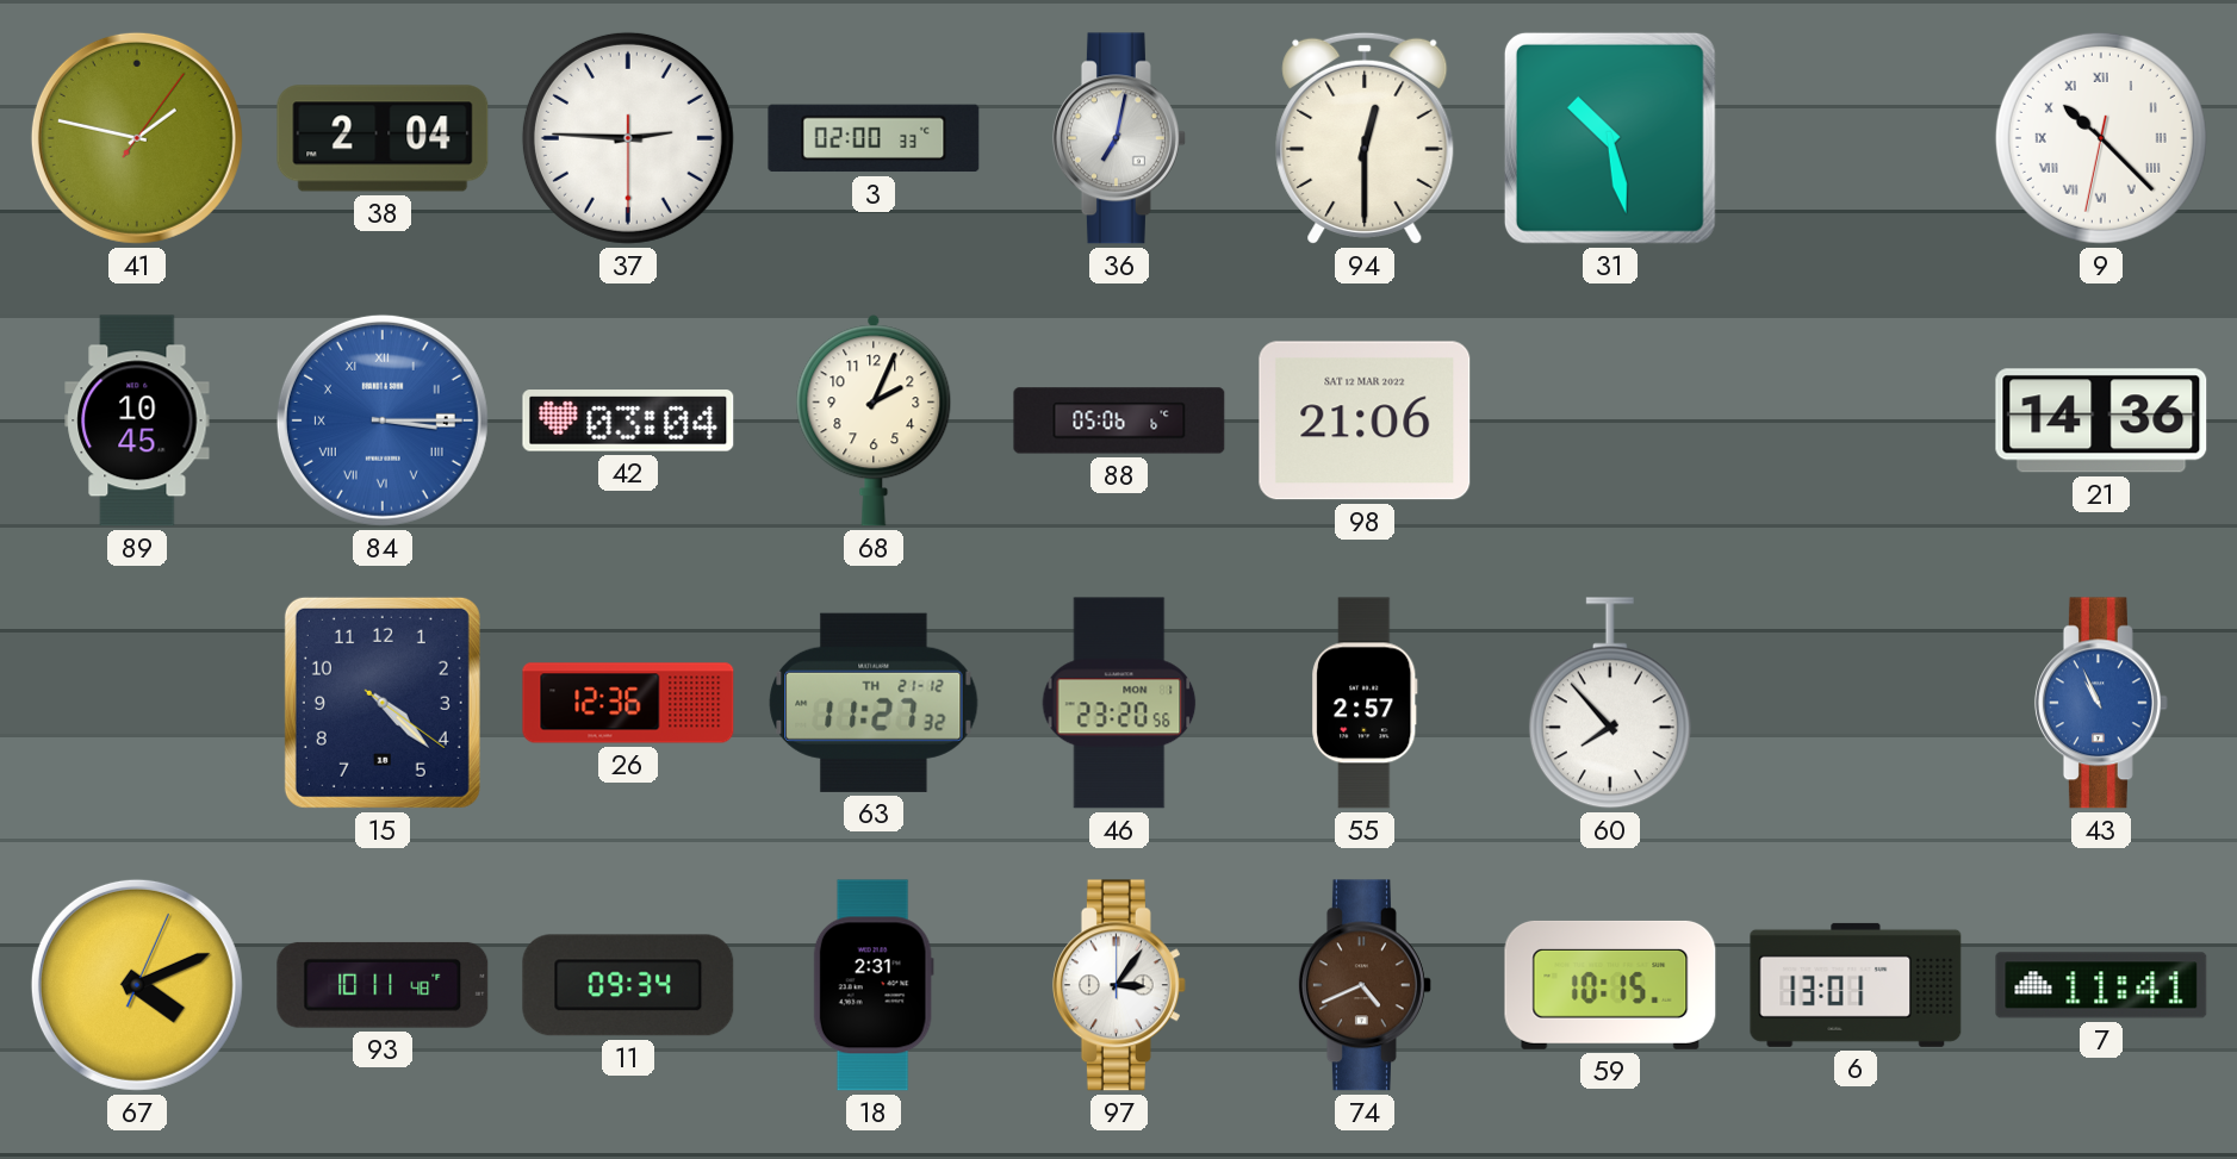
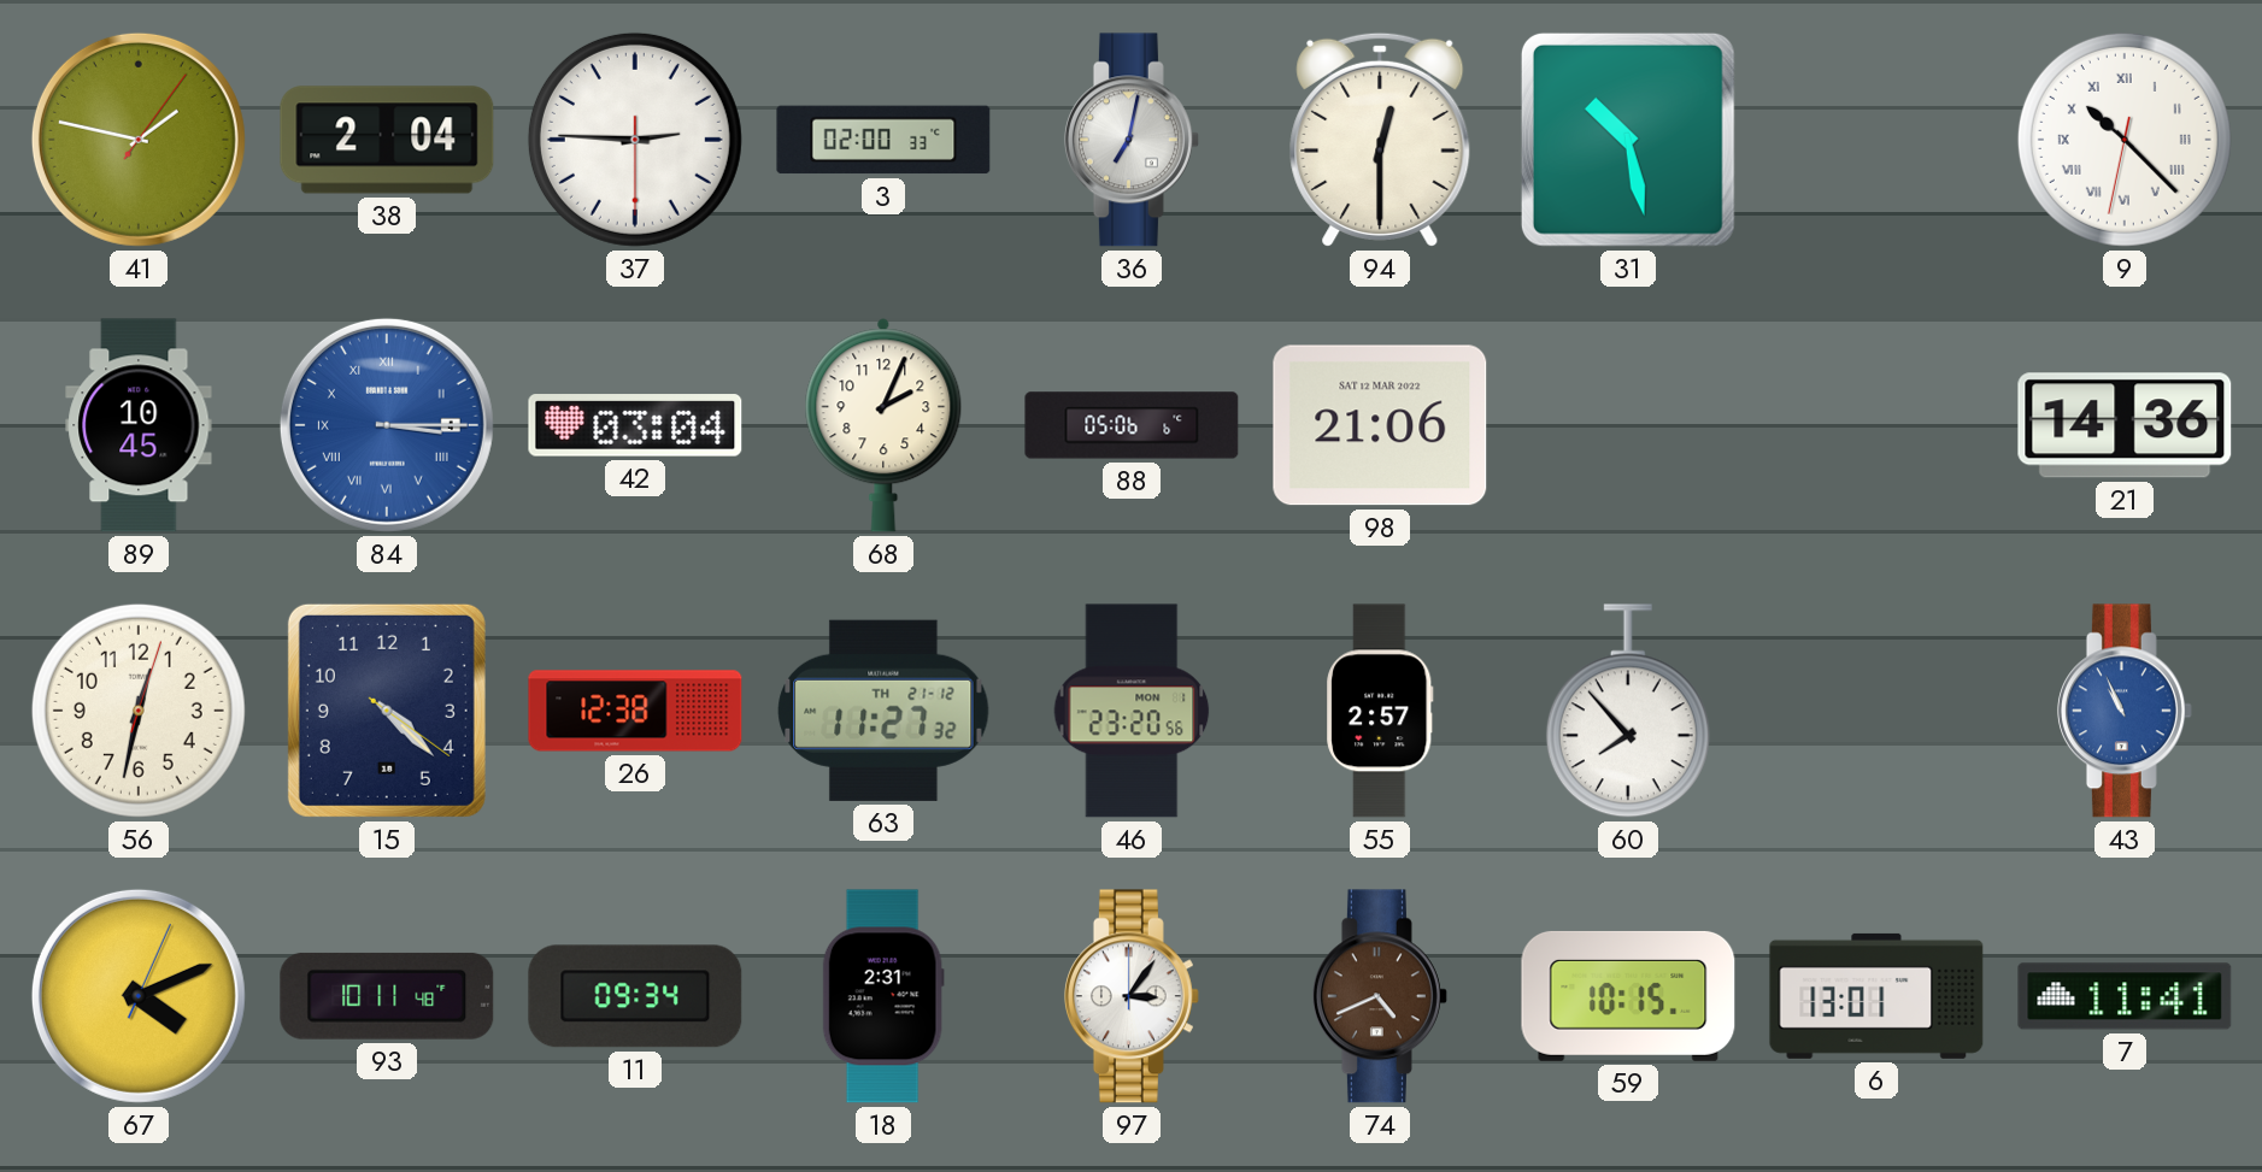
56: none -> 12:32
26: 12:36 -> 12:38
